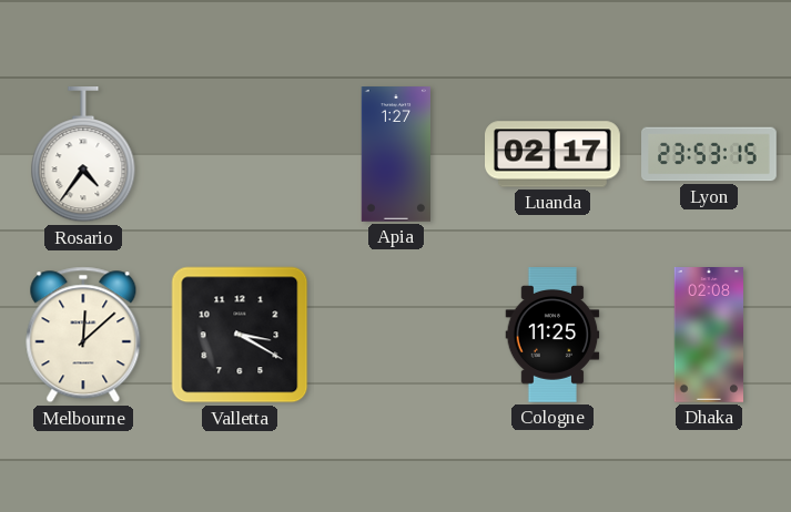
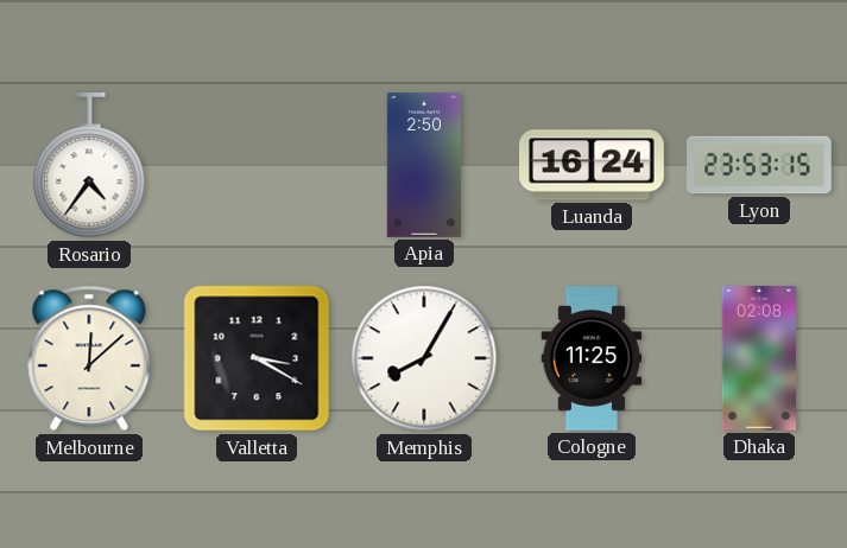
Apia: 1:27 -> 2:50
Luanda: 02:17 -> 16:24
Memphis: none -> 8:05
